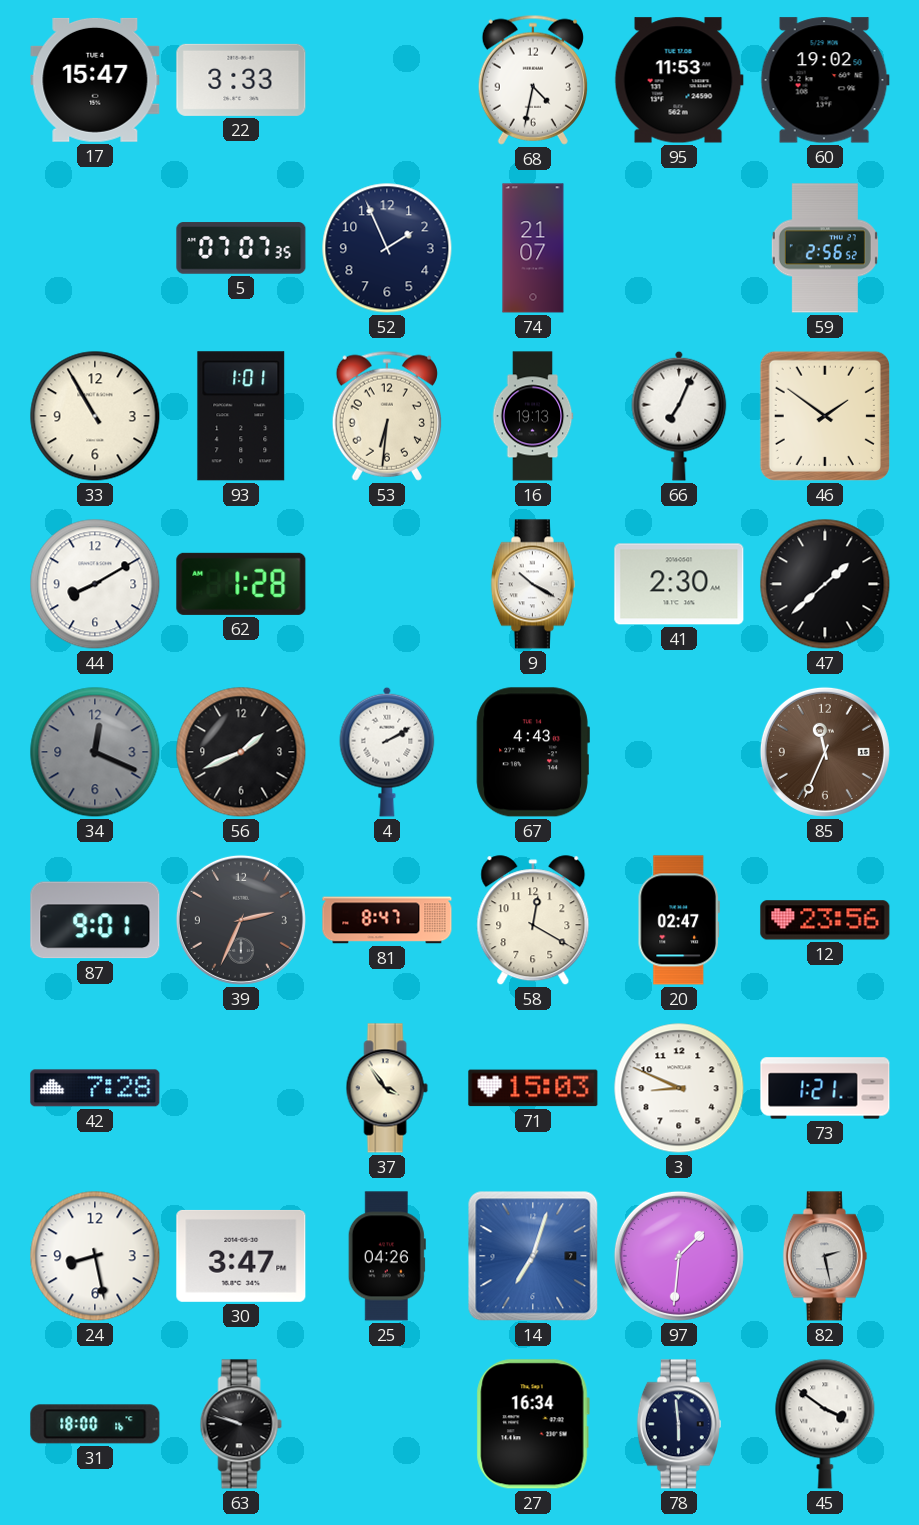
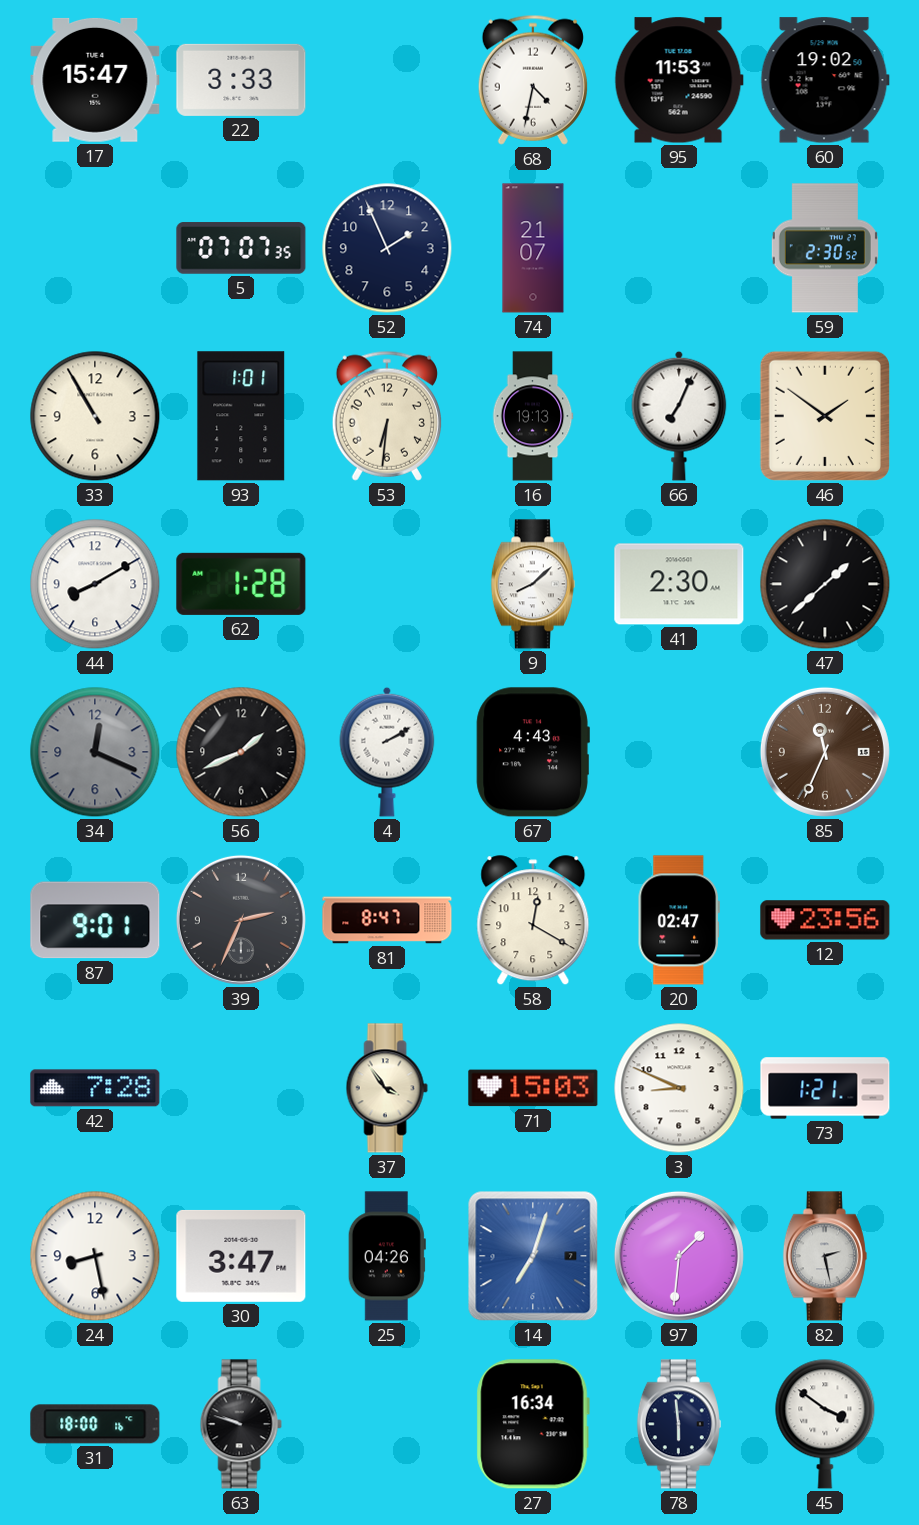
59: 2:56 -> 2:30
9: 10:20 -> 8:08
